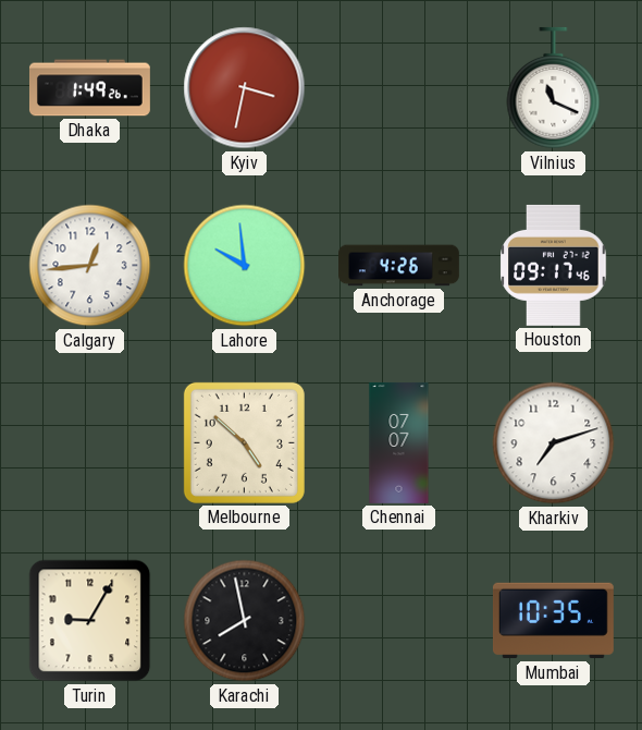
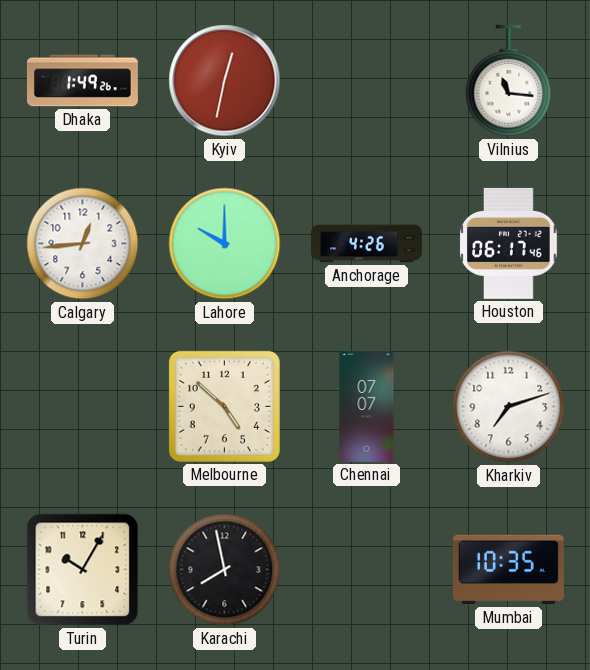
Kyiv: 3:32 -> 12:32
Vilnius: 11:19 -> 11:16
Lahore: 9:59 -> 10:00
Houston: 09:17 -> 06:17
Turin: 9:05 -> 10:05
